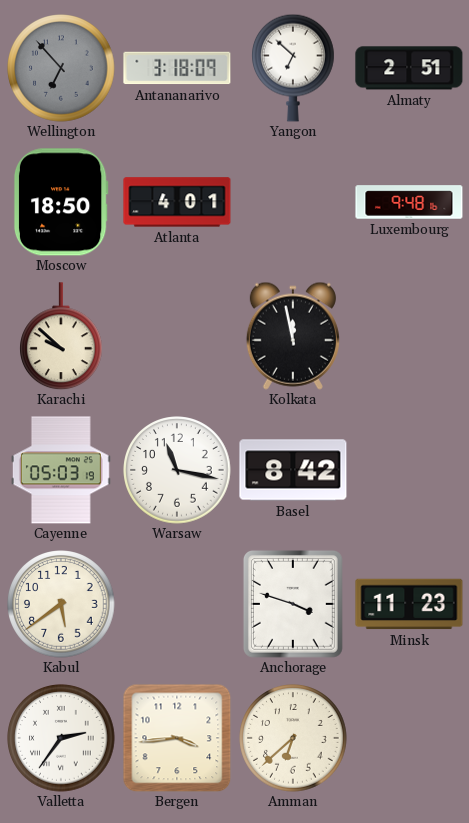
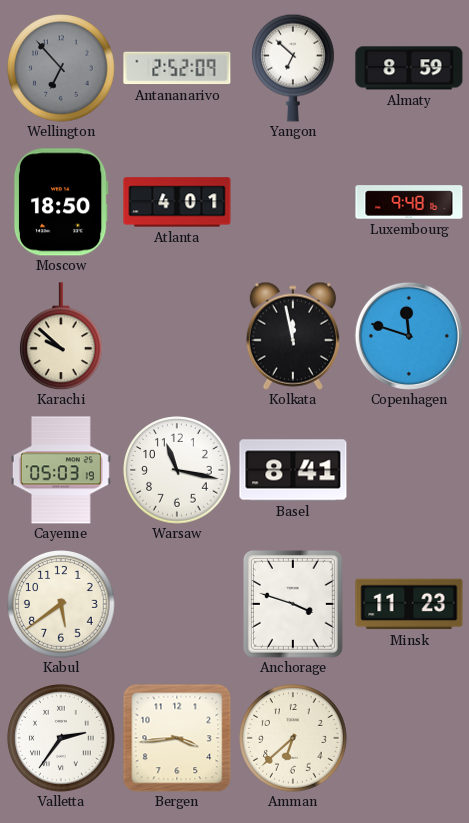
Antananarivo: 3:18 -> 2:52
Almaty: 2:51 -> 8:59
Copenhagen: none -> 11:48
Basel: 8:42 -> 8:41
